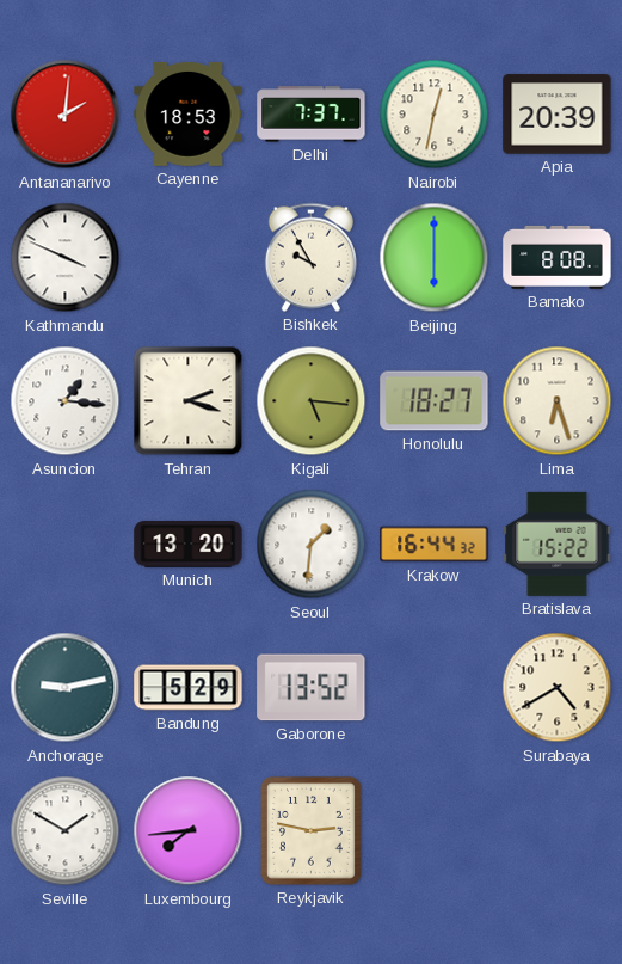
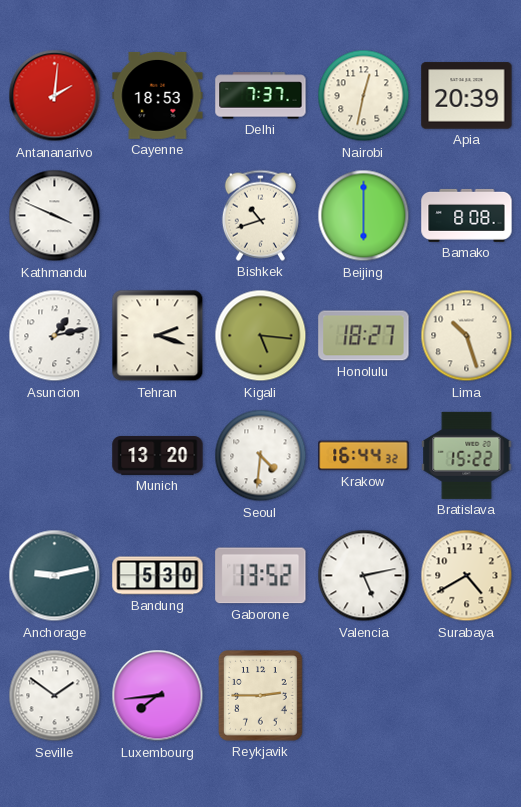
Bishkek: 9:55 -> 10:42
Asuncion: 1:16 -> 1:13
Lima: 6:27 -> 10:27
Seoul: 1:31 -> 4:31
Bandung: 5:29 -> 5:30
Valencia: none -> 5:13
Seville: 1:50 -> 1:51
Reykjavik: 2:47 -> 2:45
